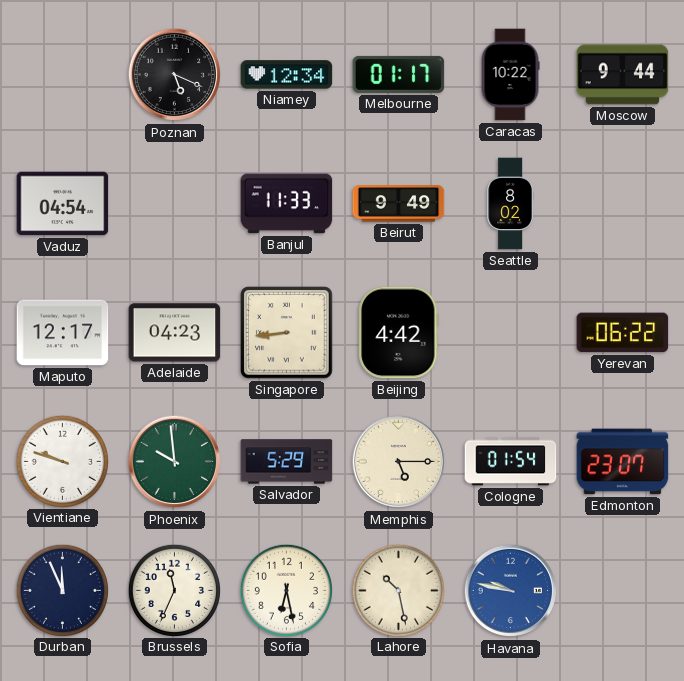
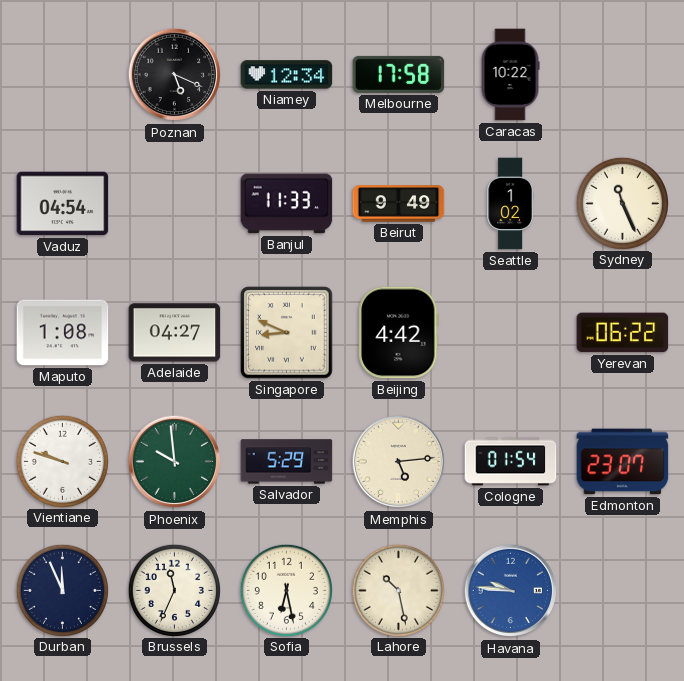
Melbourne: 01:17 -> 17:58
Moscow: 9:44 -> none
Seattle: 8:02 -> 1:02
Sydney: none -> 11:26
Maputo: 12:17 -> 1:08
Adelaide: 04:23 -> 04:27
Singapore: 8:44 -> 8:49
Memphis: 5:15 -> 5:14
Havana: 9:47 -> 9:46
